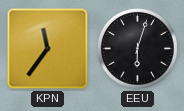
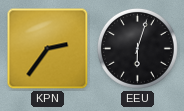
KPN: 11:36 -> 2:36
